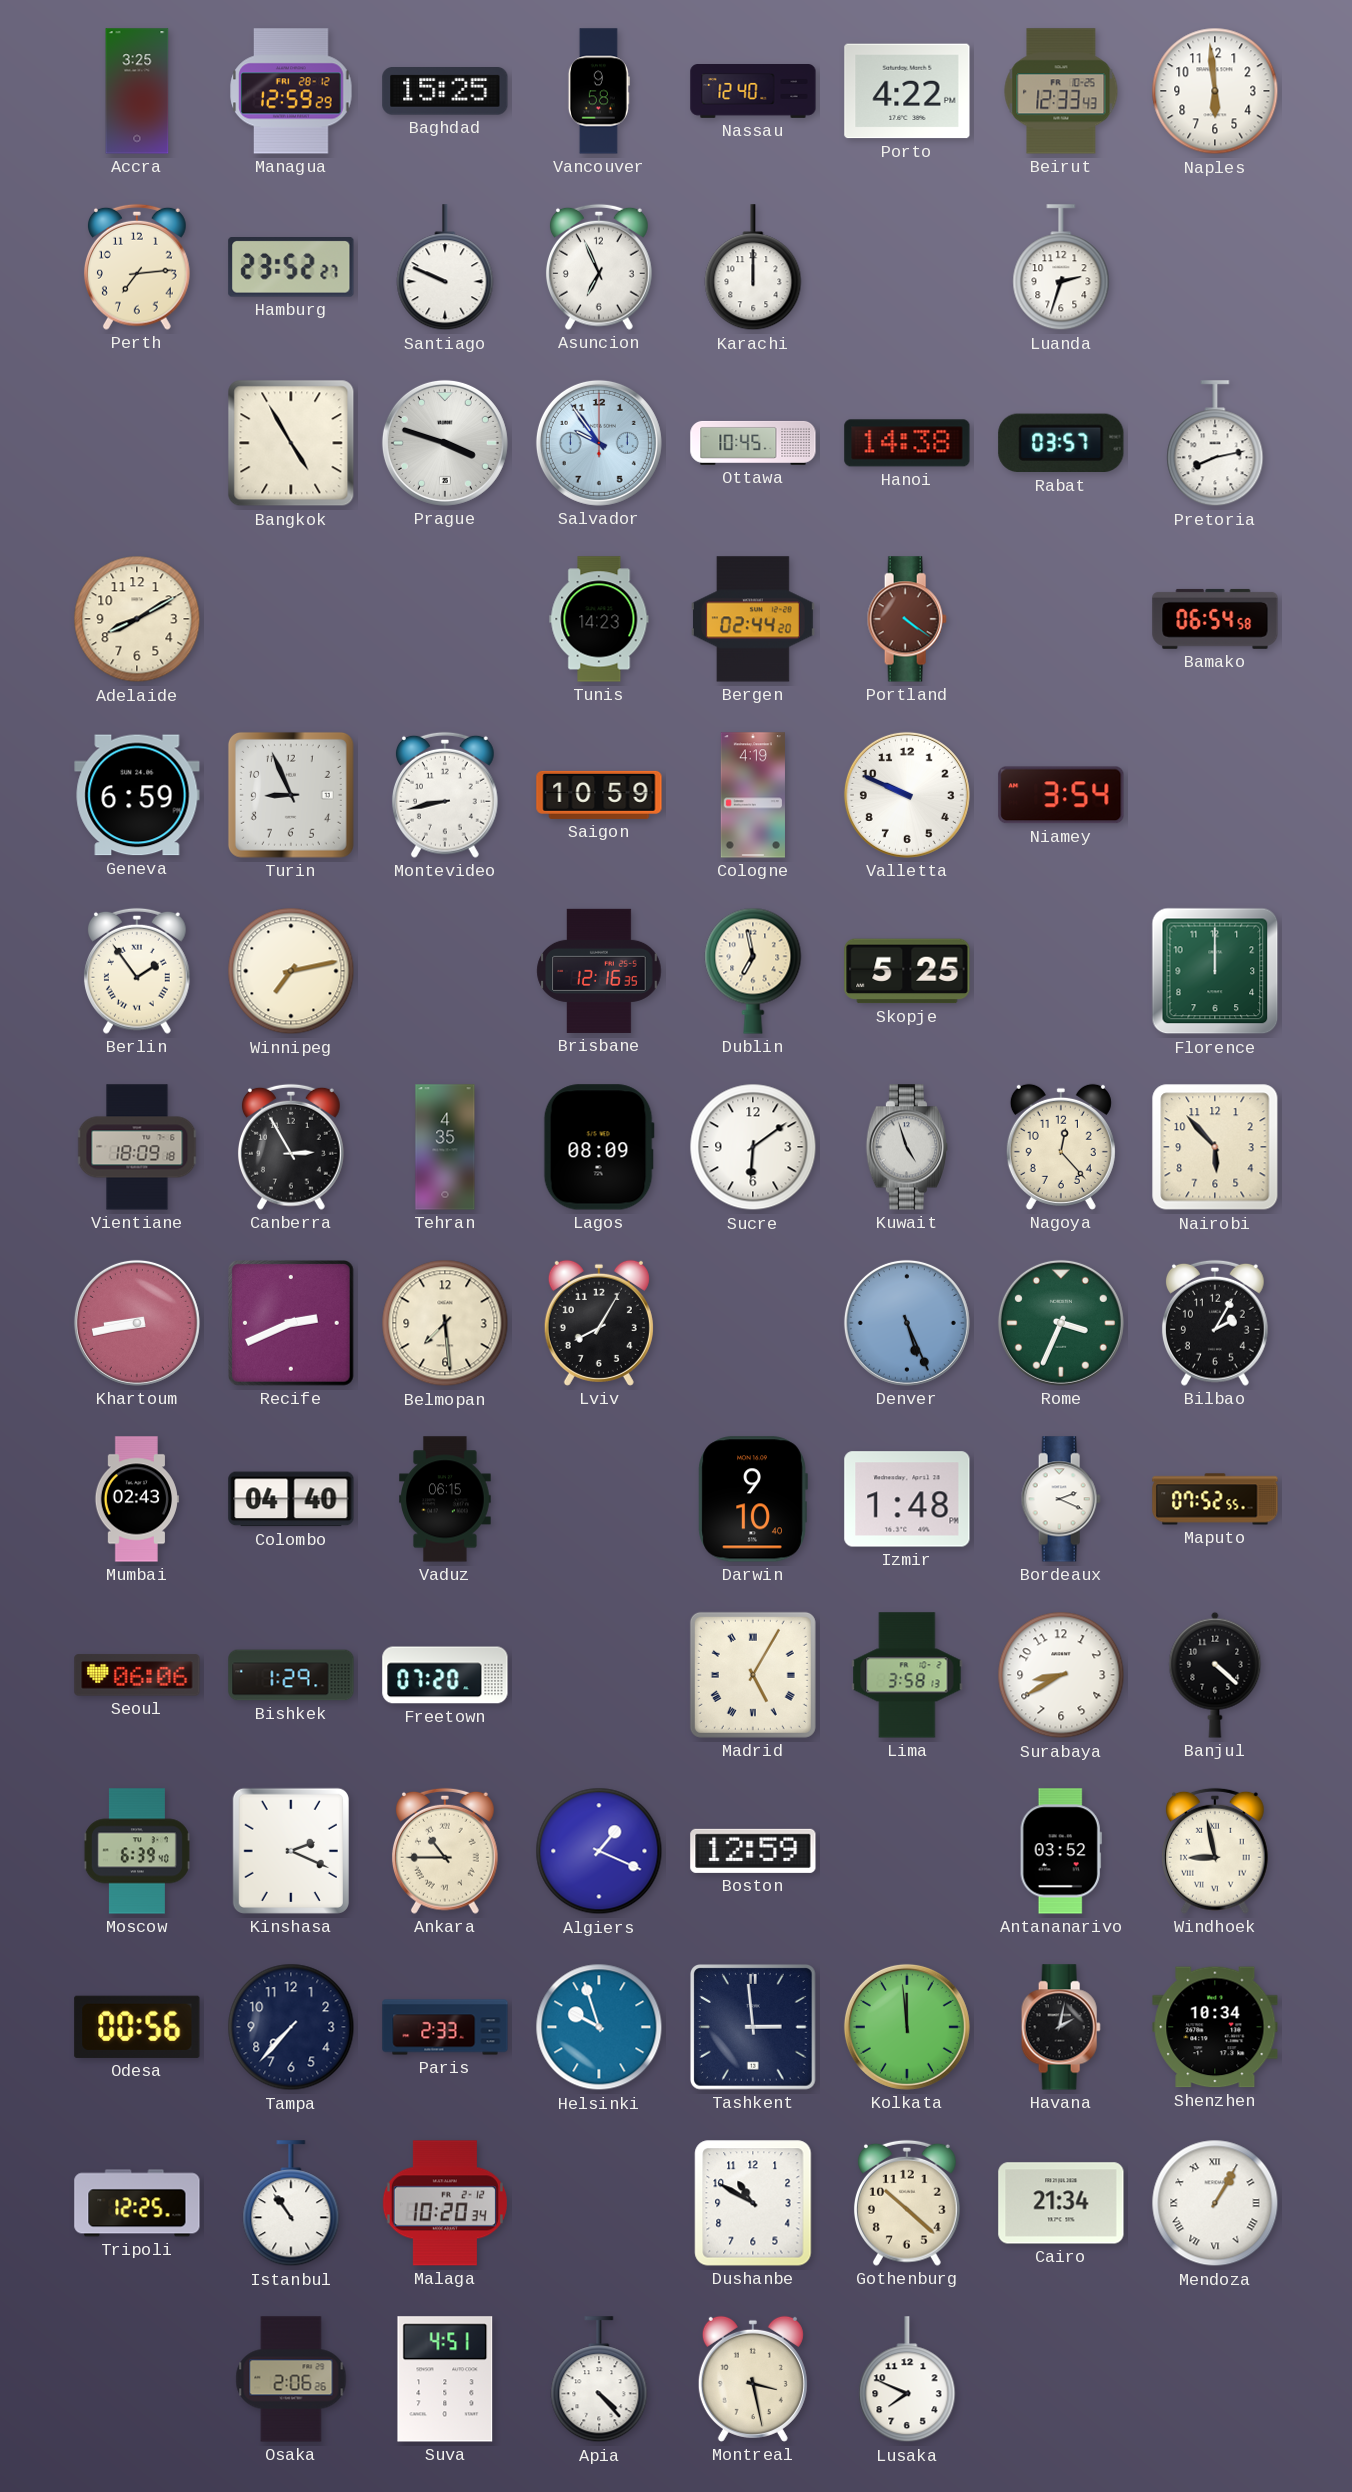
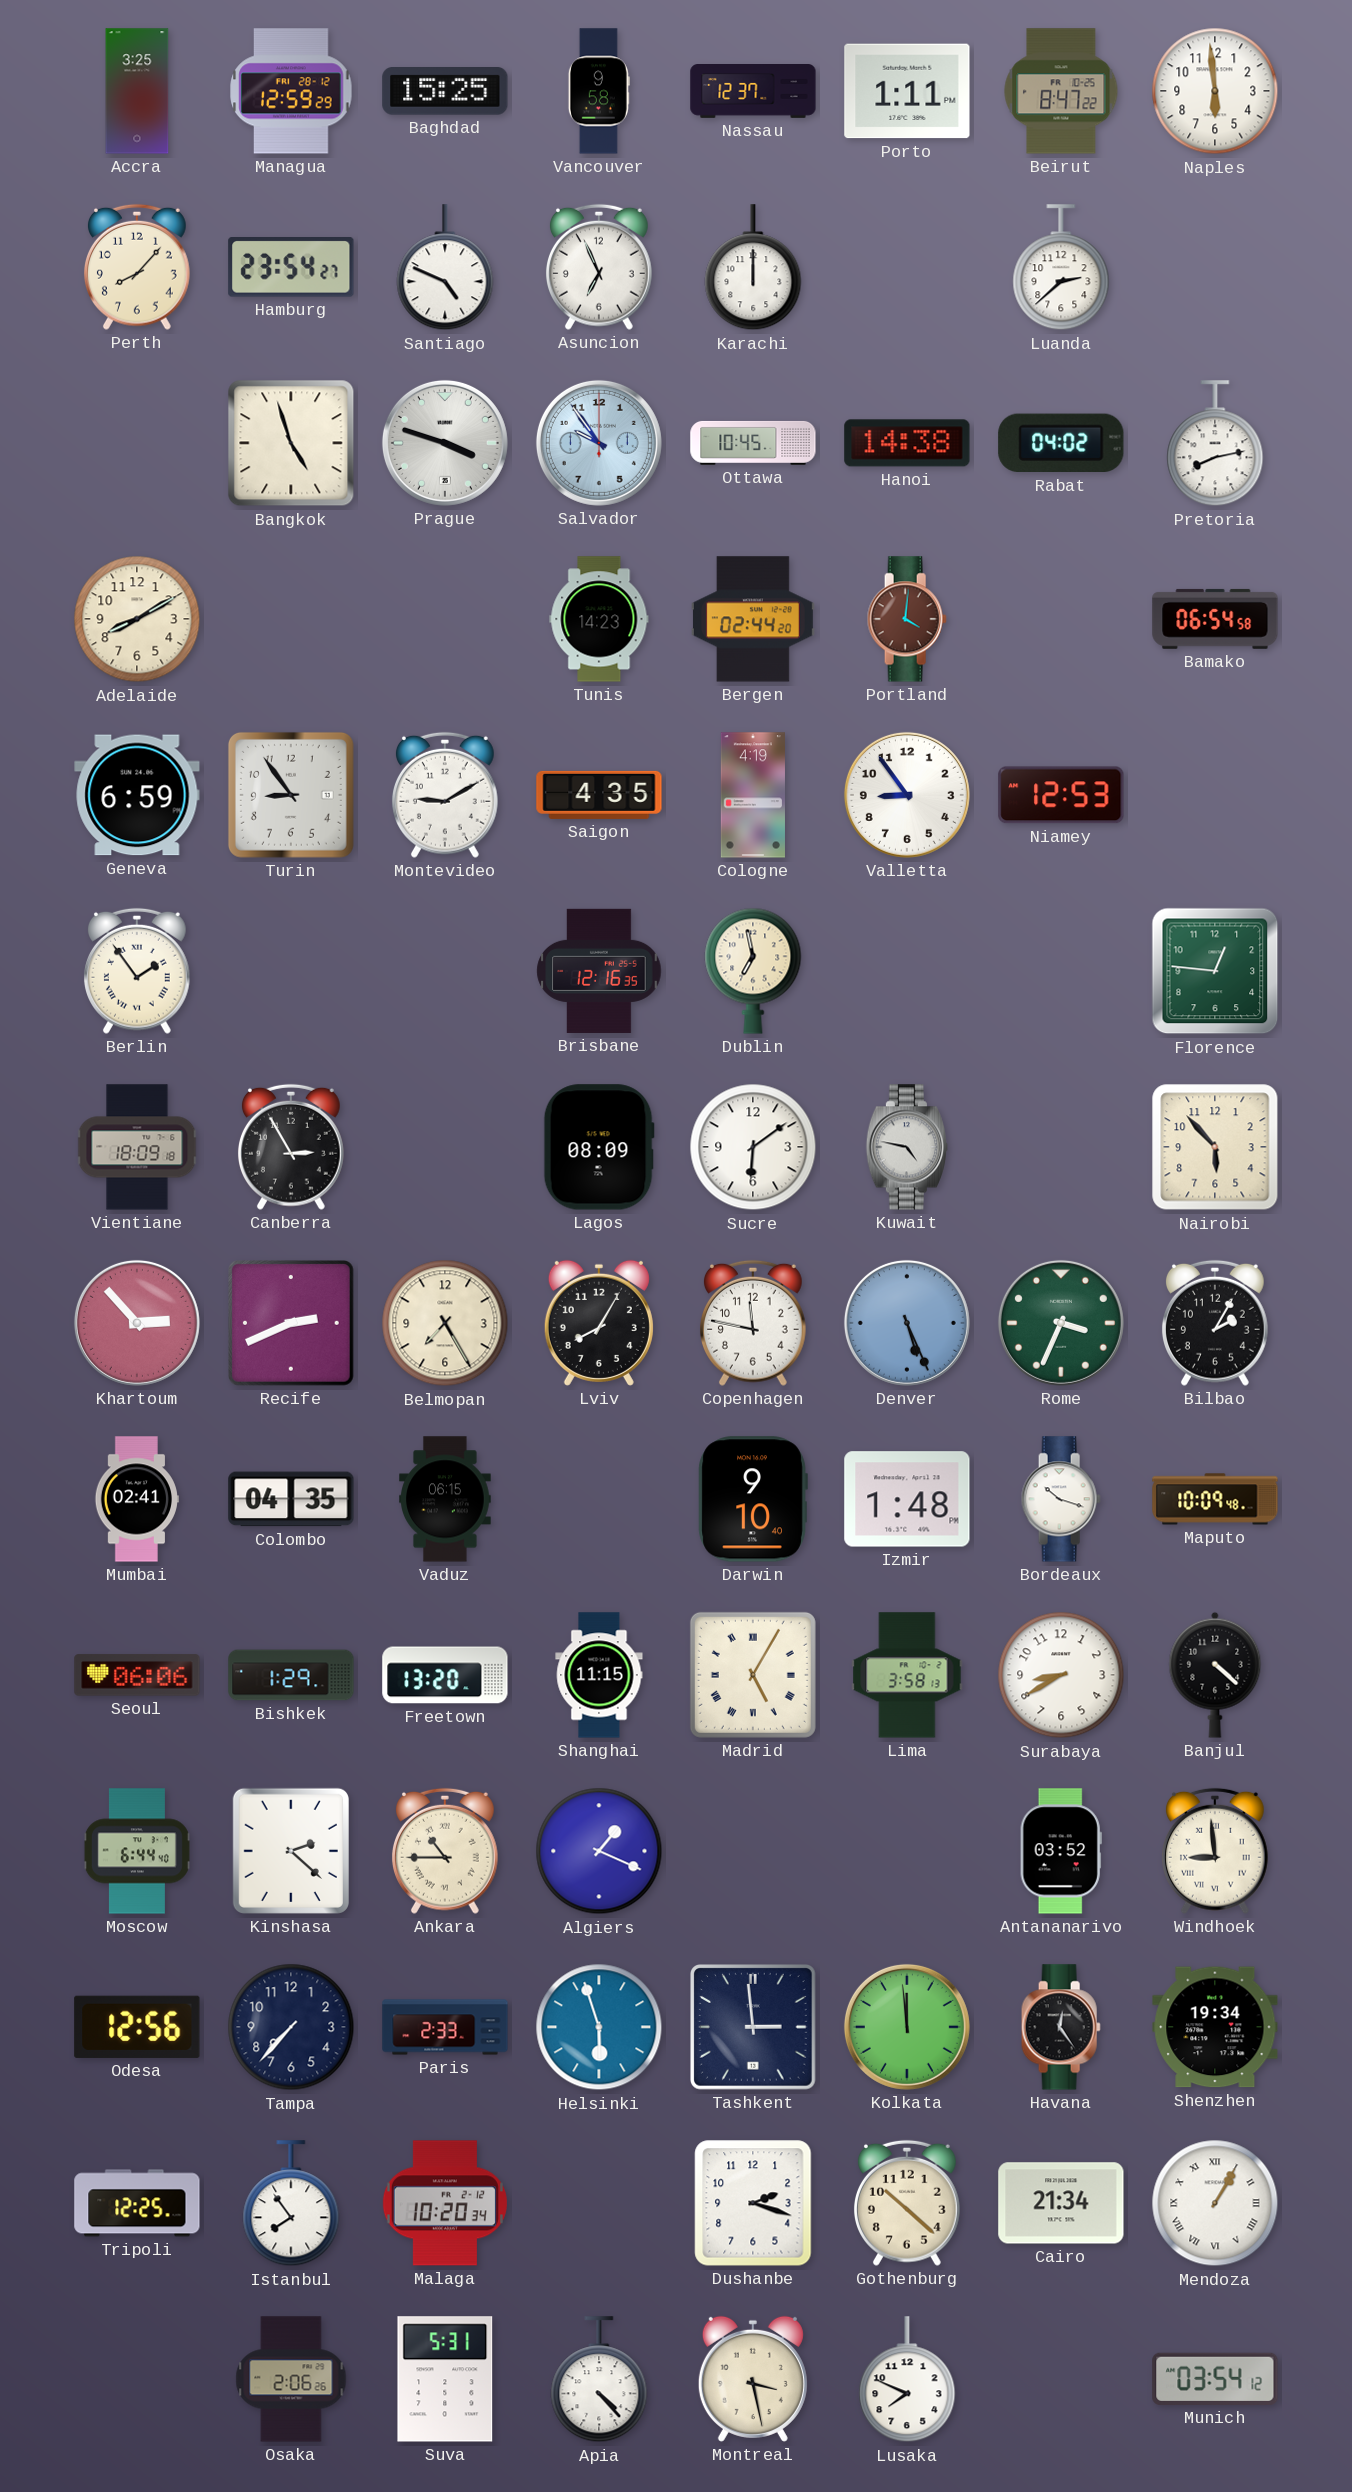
Nassau: 12:40 -> 12:37
Porto: 4:22 -> 1:11
Beirut: 12:33 -> 8:47
Perth: 7:14 -> 8:07
Hamburg: 23:52 -> 23:54
Santiago: 9:49 -> 4:49
Luanda: 2:33 -> 2:38
Bangkok: 4:55 -> 4:57
Rabat: 03:57 -> 04:02
Portland: 4:21 -> 4:01
Turin: 8:56 -> 8:54
Montevideo: 8:43 -> 9:10
Saigon: 10:59 -> 4:35
Valletta: 9:49 -> 8:54
Niamey: 3:54 -> 12:53
Winnipeg: 7:13 -> none
Skopje: 5:25 -> none
Florence: 12:00 -> 12:46
Tehran: 4:35 -> none
Kuwait: 4:57 -> 4:47
Nagoya: 12:23 -> none
Khartoum: 8:43 -> 2:53
Belmopan: 7:29 -> 7:25
Copenhagen: none -> 11:47
Mumbai: 02:43 -> 02:41
Colombo: 04:40 -> 04:35
Bordeaux: 2:19 -> 10:18
Maputo: 07:52 -> 10:09
Freetown: 07:20 -> 13:20
Shanghai: none -> 11:15
Moscow: 6:39 -> 6:44
Kinshasa: 2:19 -> 2:22
Boston: 12:59 -> none
Windhoek: 8:58 -> 8:59
Odesa: 00:56 -> 12:56
Helsinki: 9:57 -> 5:57
Havana: 2:02 -> 12:24
Shenzhen: 10:34 -> 19:34
Istanbul: 10:54 -> 7:54
Dushanbe: 10:50 -> 2:18
Suva: 4:51 -> 5:31
Munich: none -> 03:54
